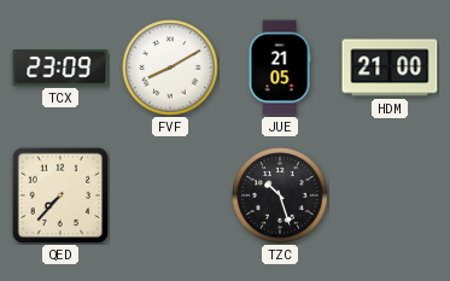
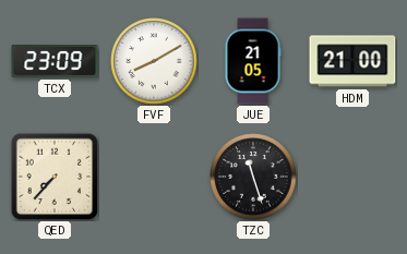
TZC: 10:27 -> 11:27
